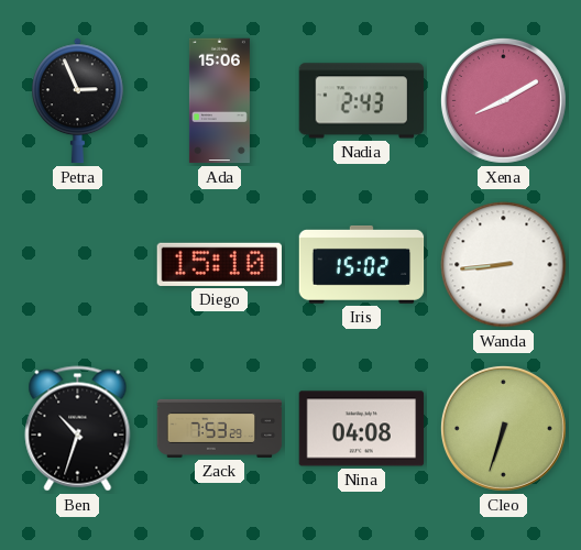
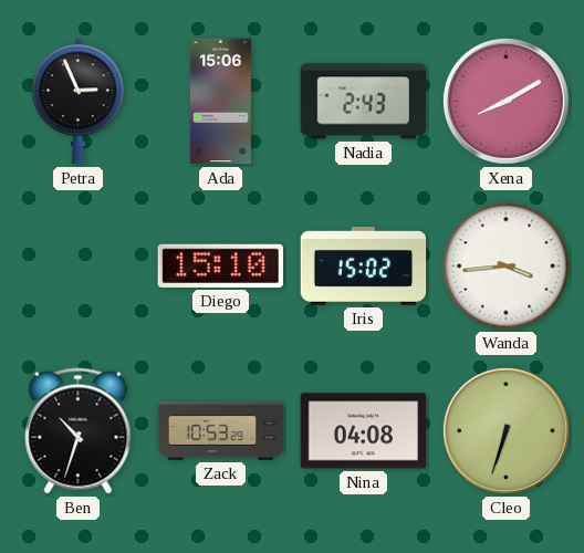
Wanda: 8:44 -> 3:44
Zack: 7:53 -> 10:53
